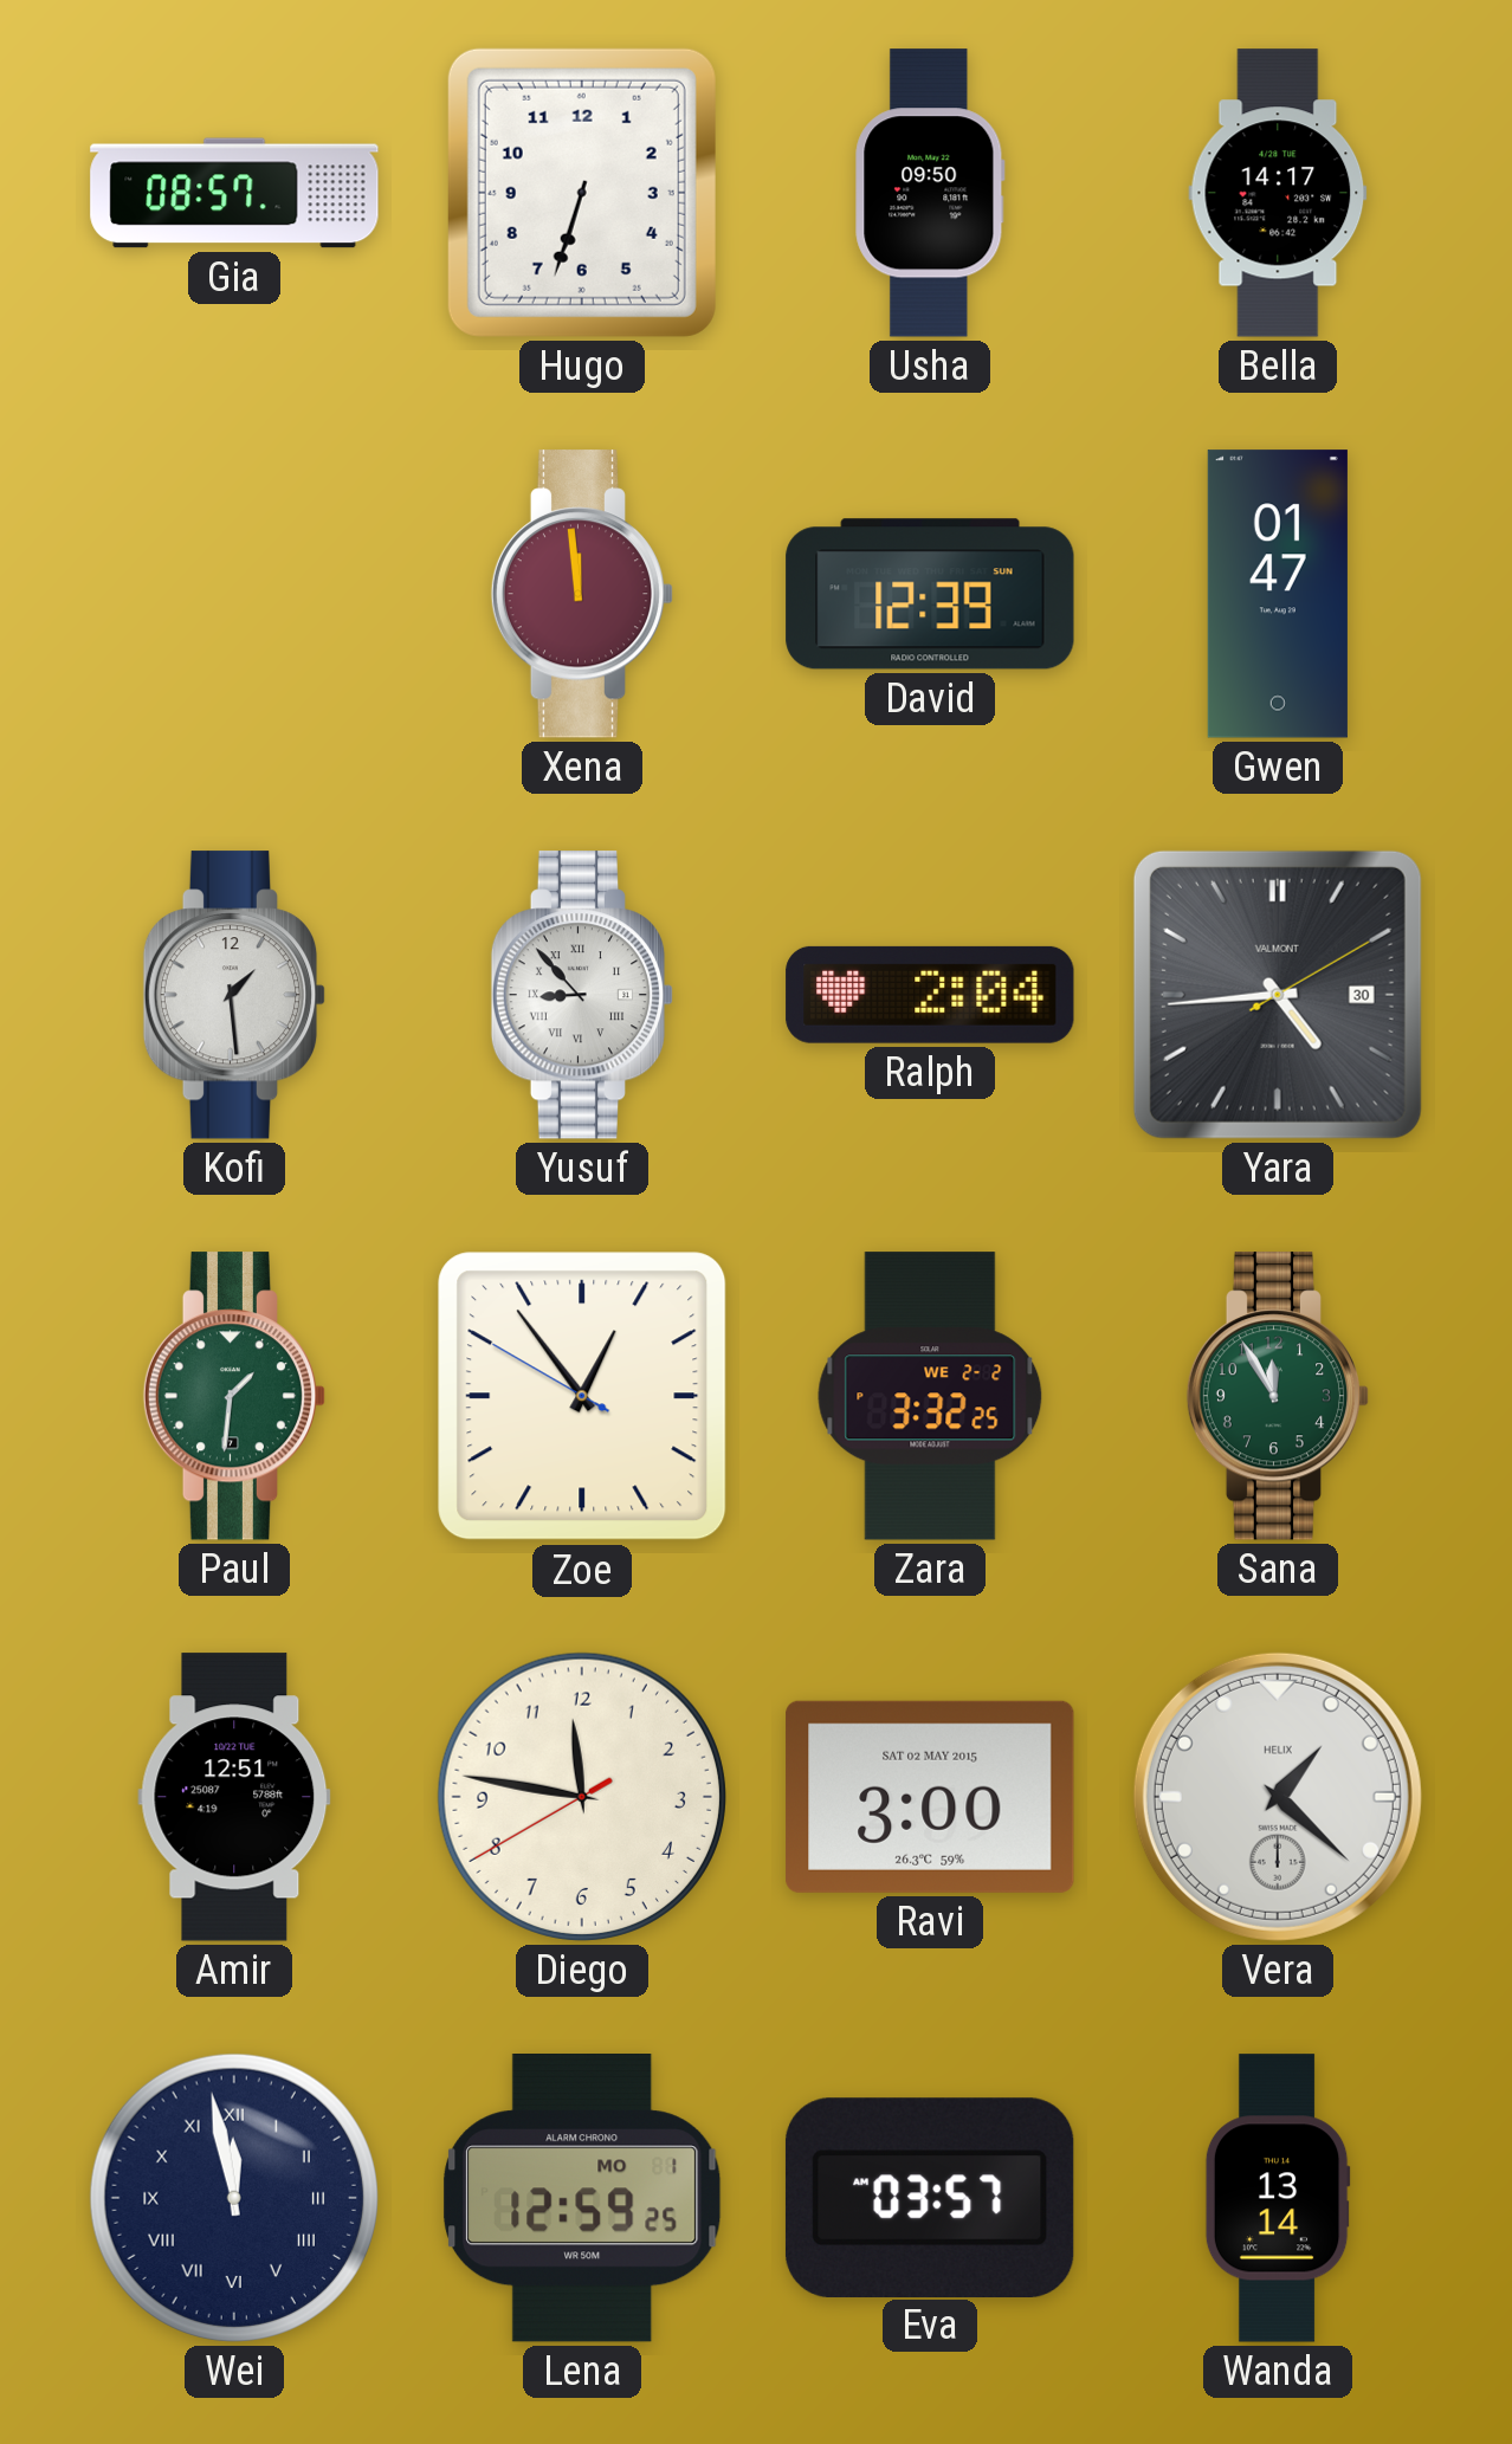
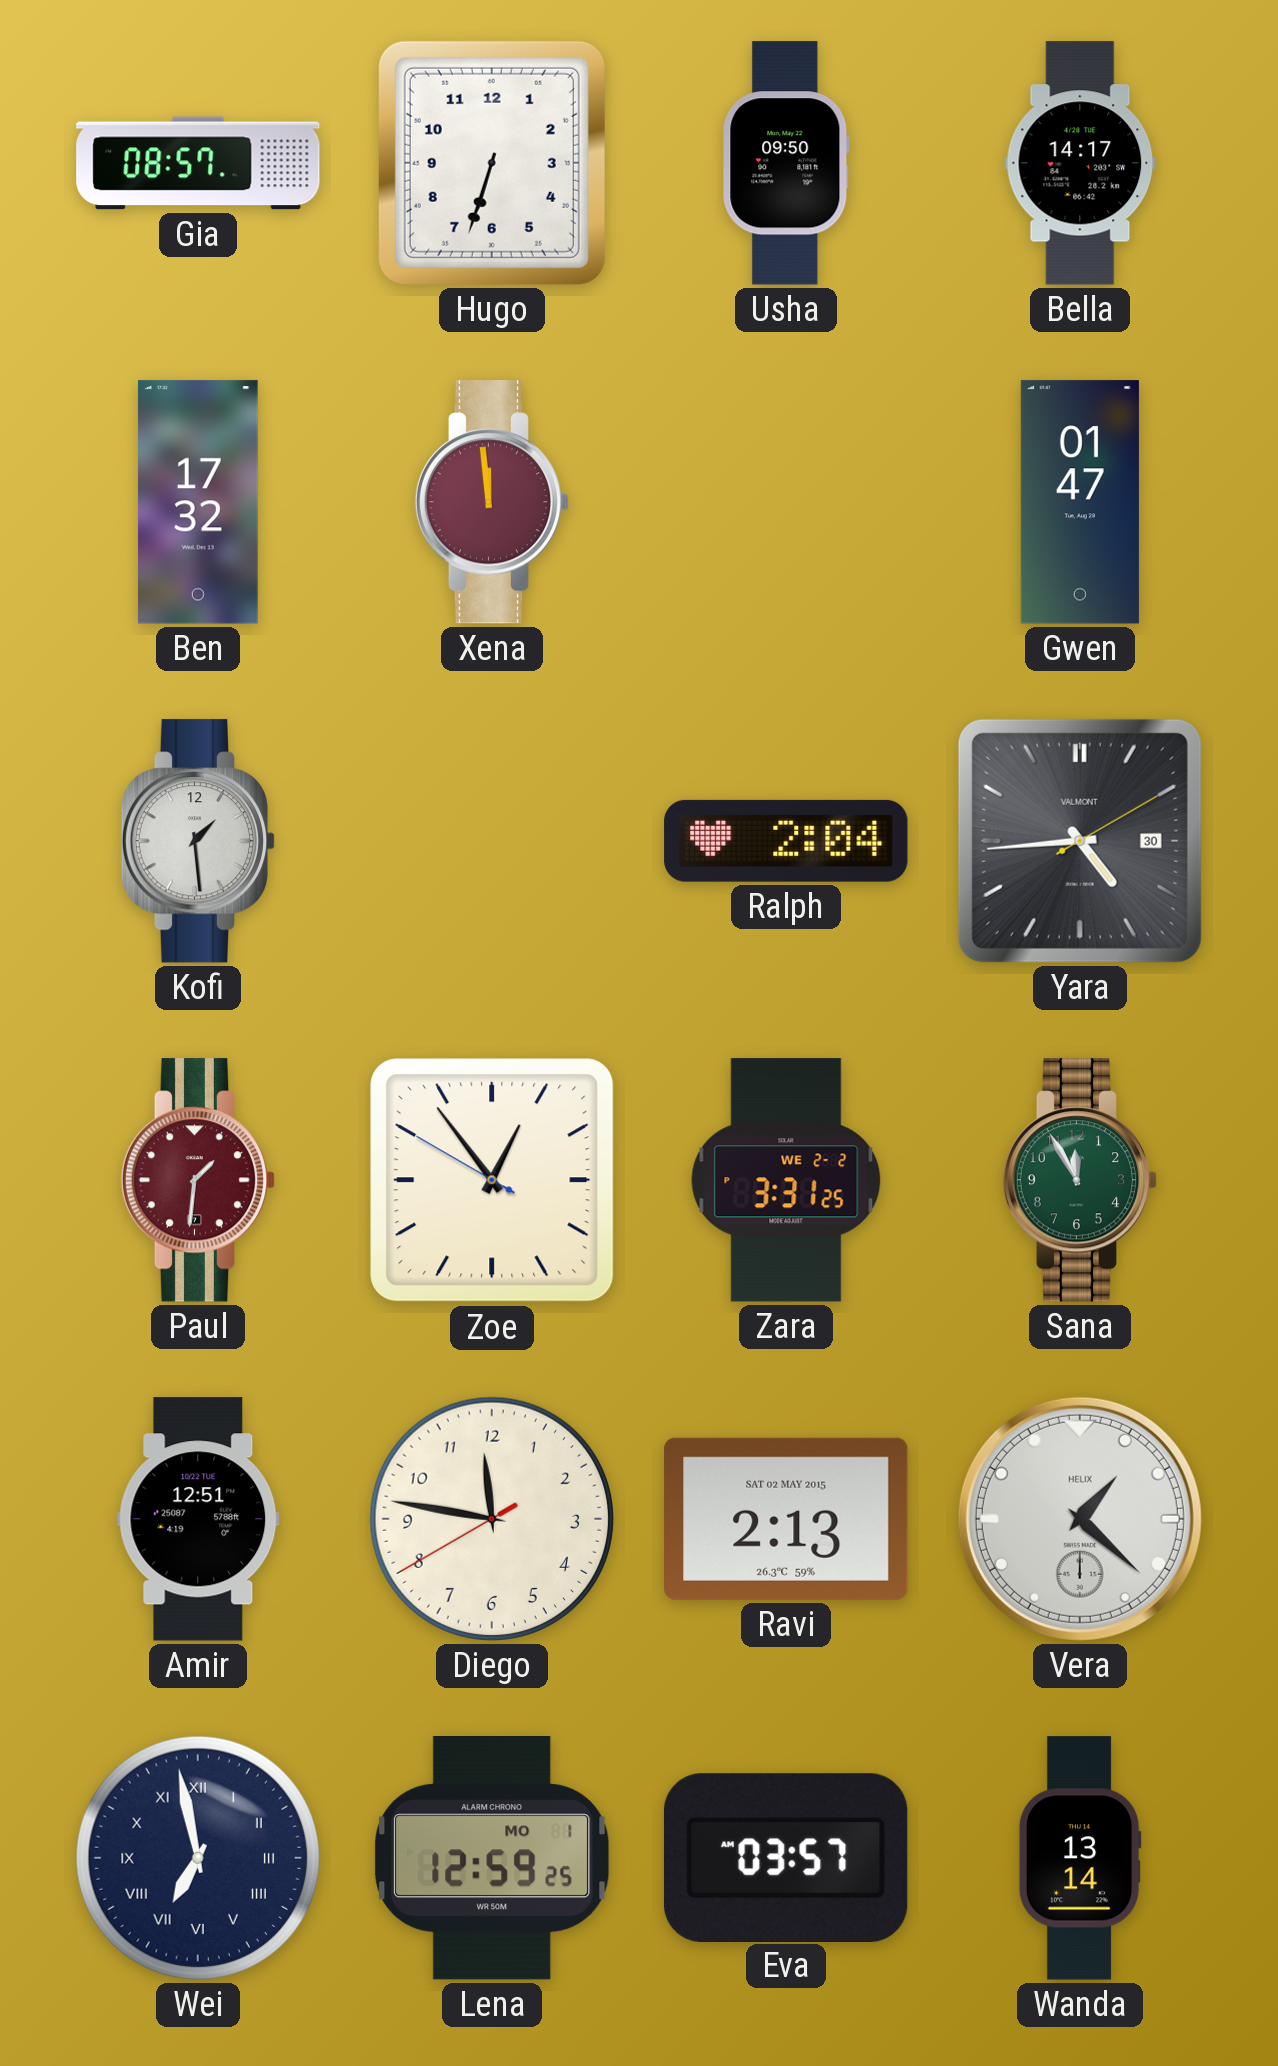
Ben: none -> 17:32
David: 12:39 -> none
Yusuf: 8:53 -> none
Paul dial: green -> burgundy
Zara: 3:32 -> 3:31
Ravi: 3:00 -> 2:13
Wei: 11:58 -> 6:58
